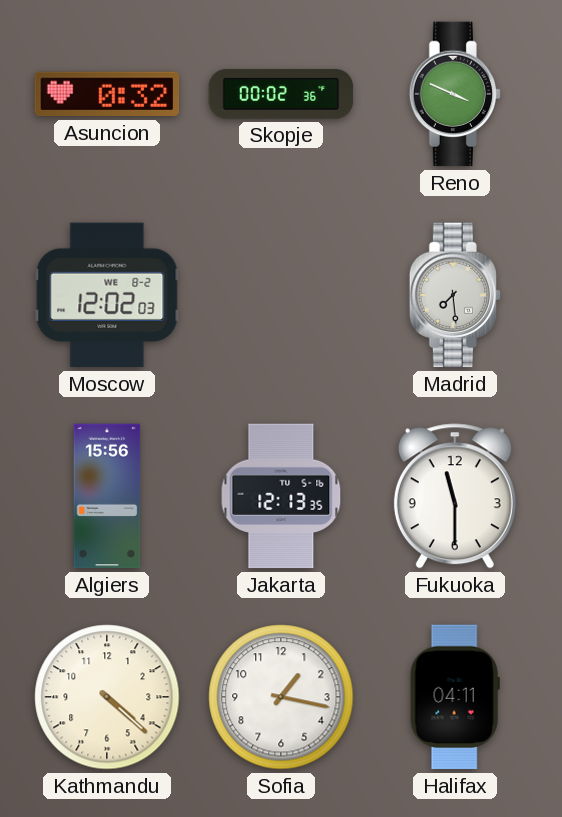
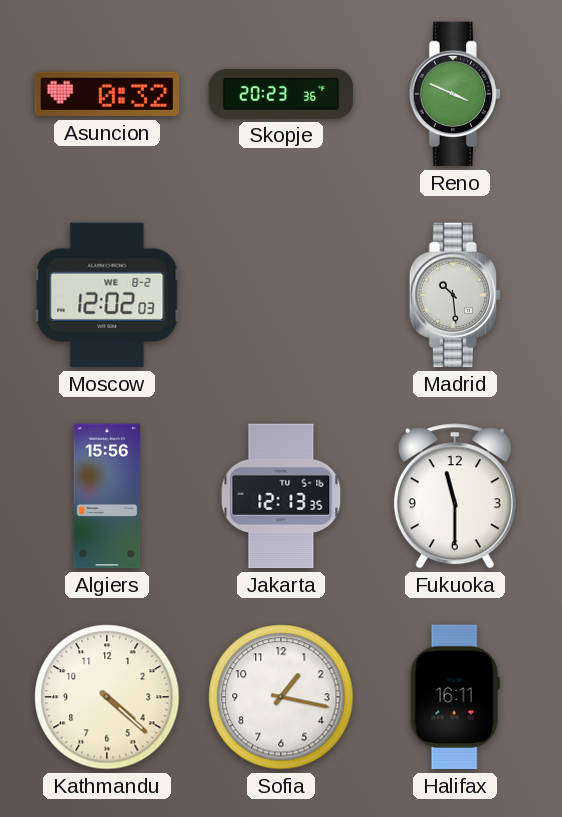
Skopje: 00:02 -> 20:23
Madrid: 7:29 -> 10:29
Halifax: 04:11 -> 16:11
